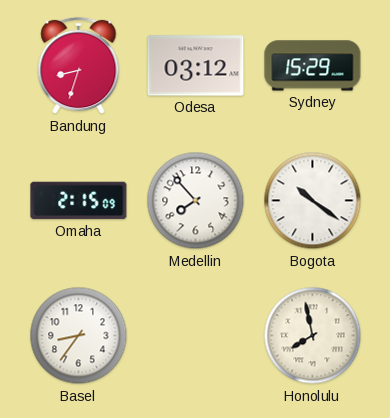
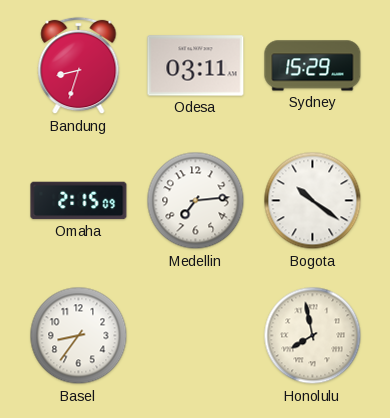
Odesa: 03:12 -> 03:11
Medellin: 7:53 -> 7:14
